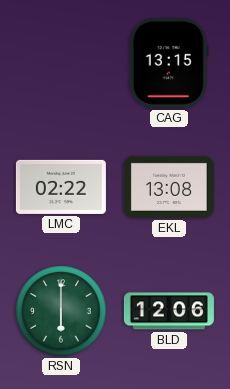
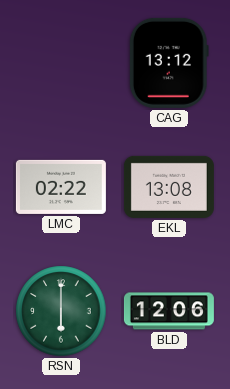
CAG: 13:15 -> 13:12
